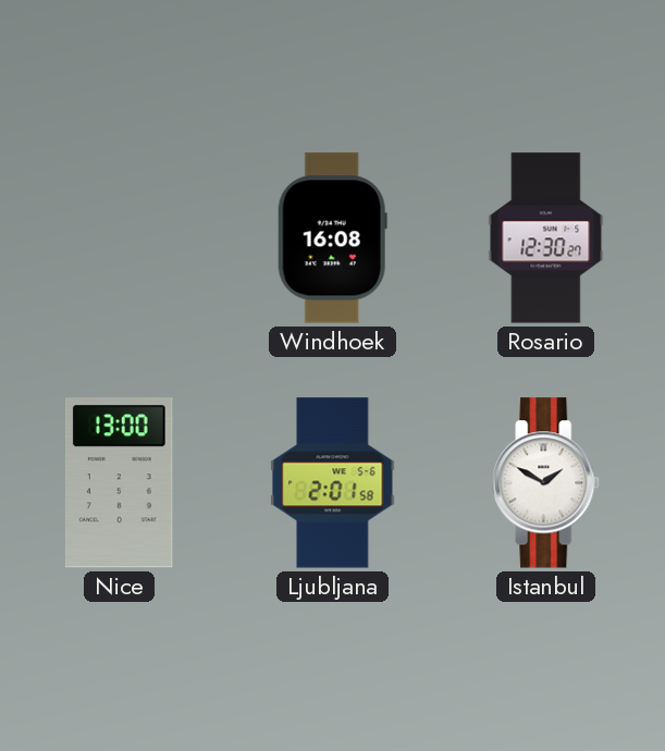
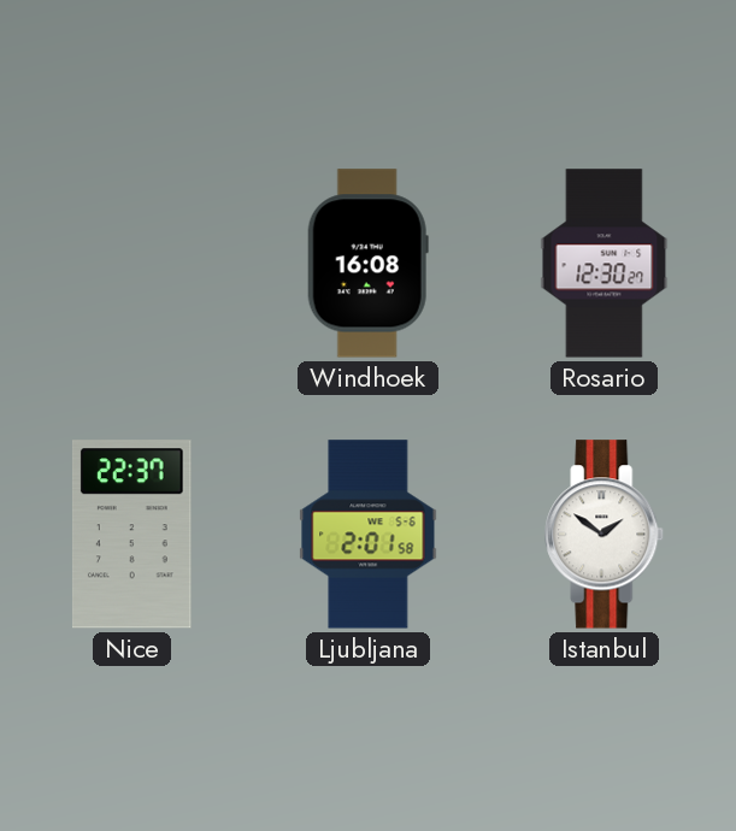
Nice: 13:00 -> 22:37
Istanbul: 1:50 -> 1:51
